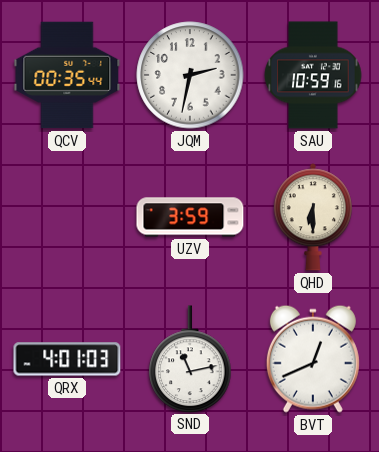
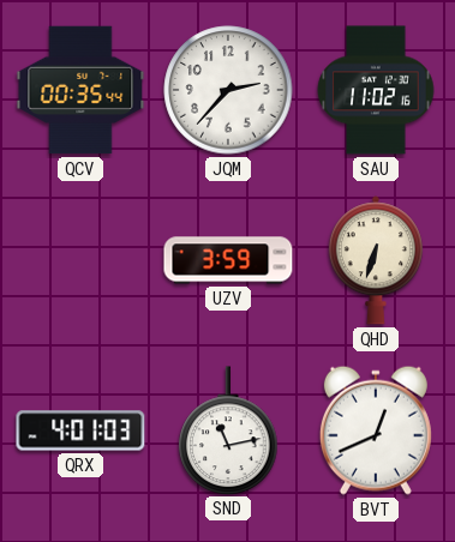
JQM: 2:32 -> 2:37
SAU: 10:59 -> 11:02
QHD: 6:30 -> 6:33
